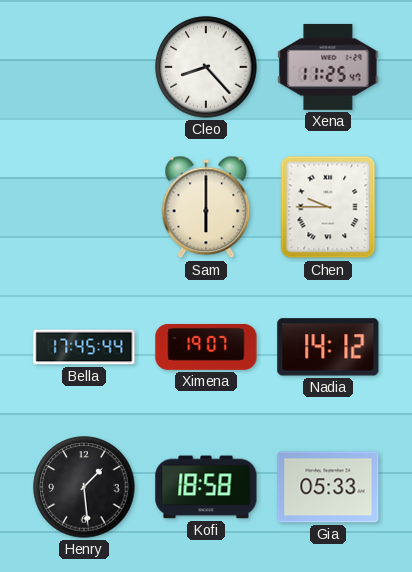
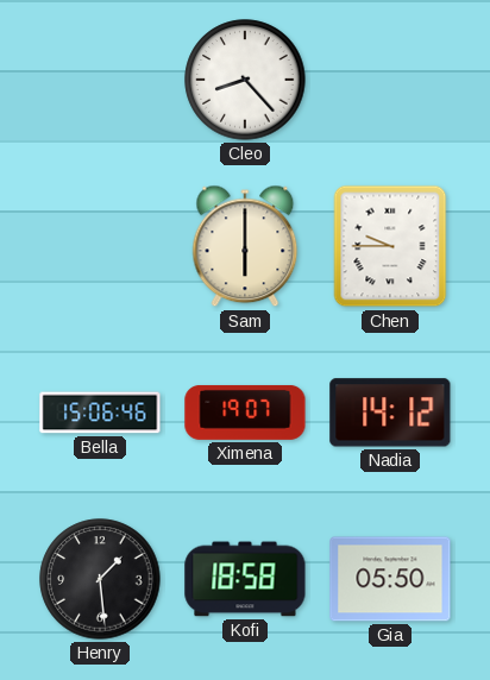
Xena: 11:25 -> none
Bella: 17:45 -> 15:06
Gia: 05:33 -> 05:50
